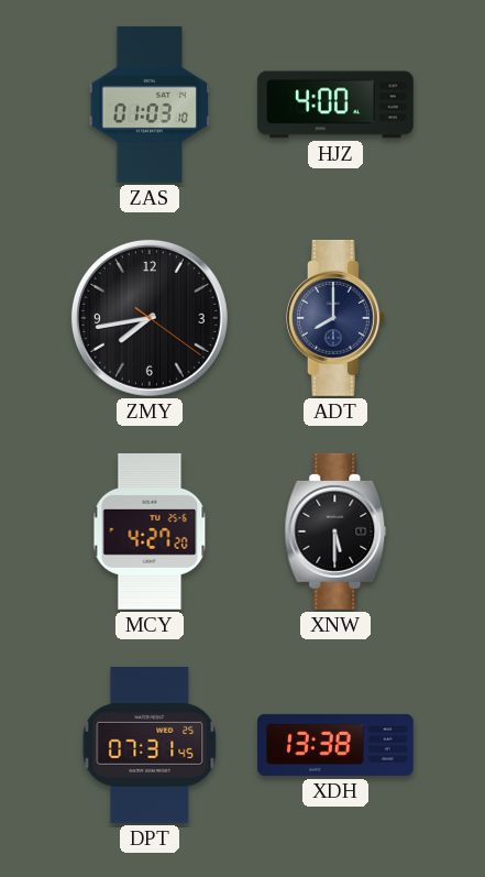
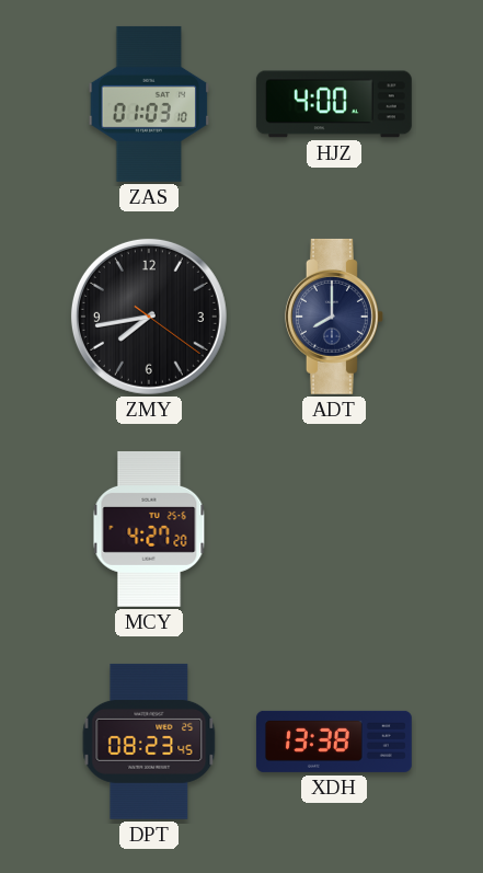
XNW: 5:30 -> none
DPT: 07:31 -> 08:23
